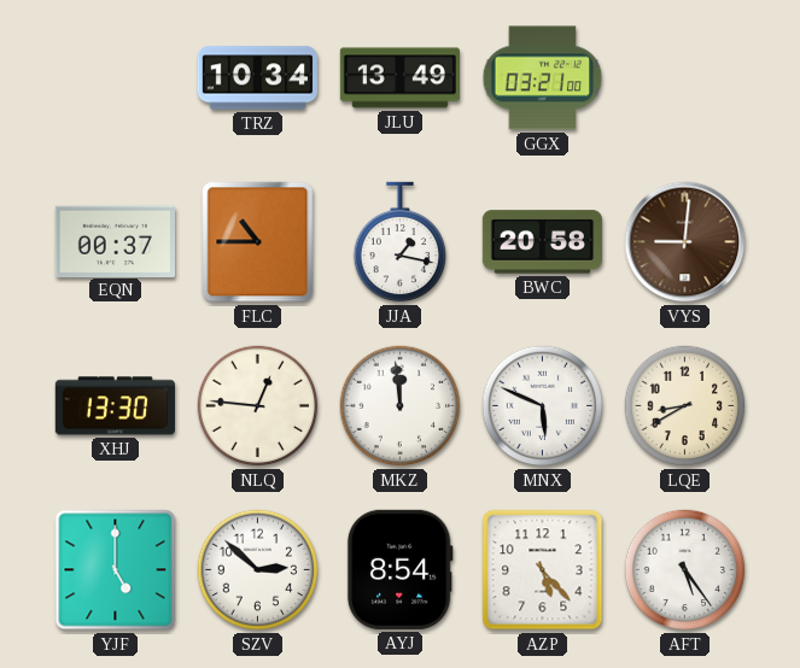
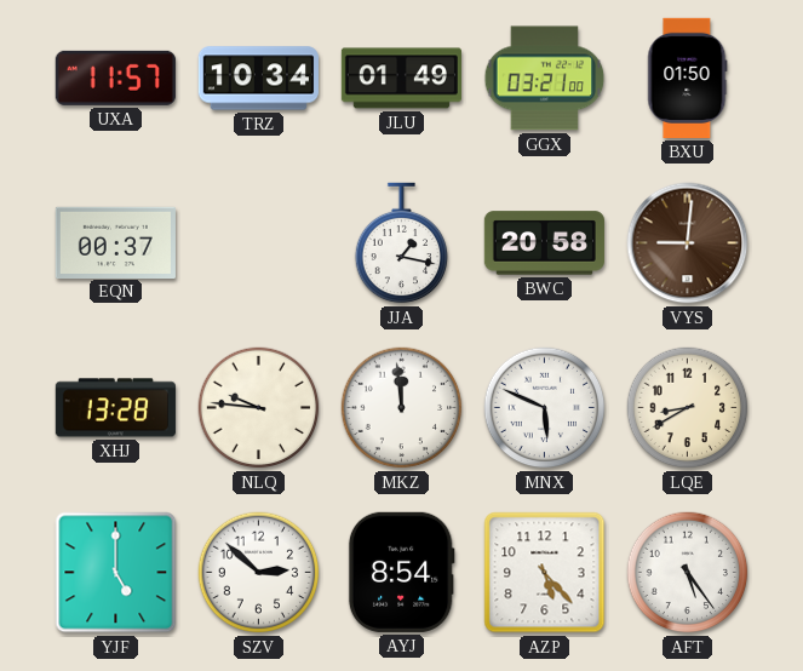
UXA: none -> 11:57
JLU: 13:49 -> 01:49
BXU: none -> 01:50
FLC: 10:45 -> none
XHJ: 13:30 -> 13:28
NLQ: 12:46 -> 9:46
